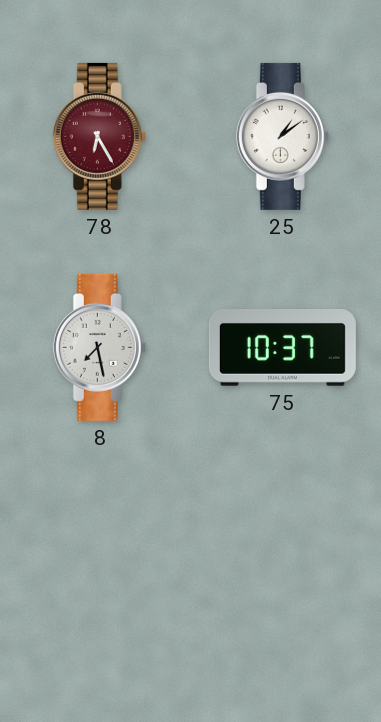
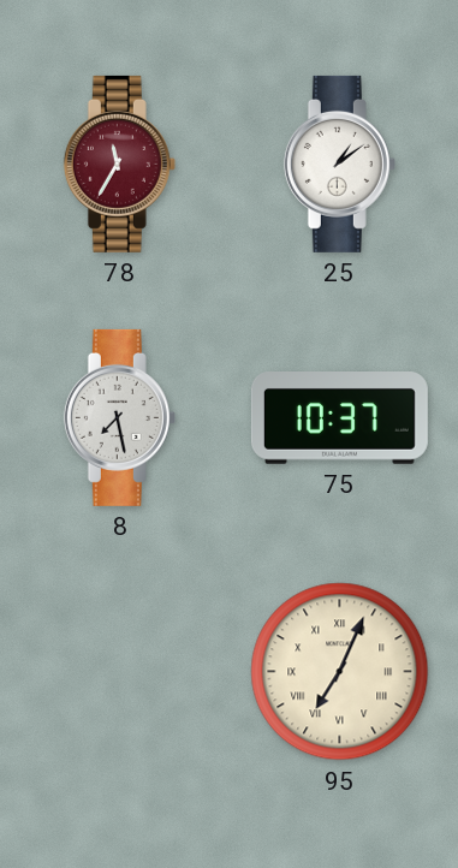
78: 6:25 -> 11:35
95: none -> 7:04
